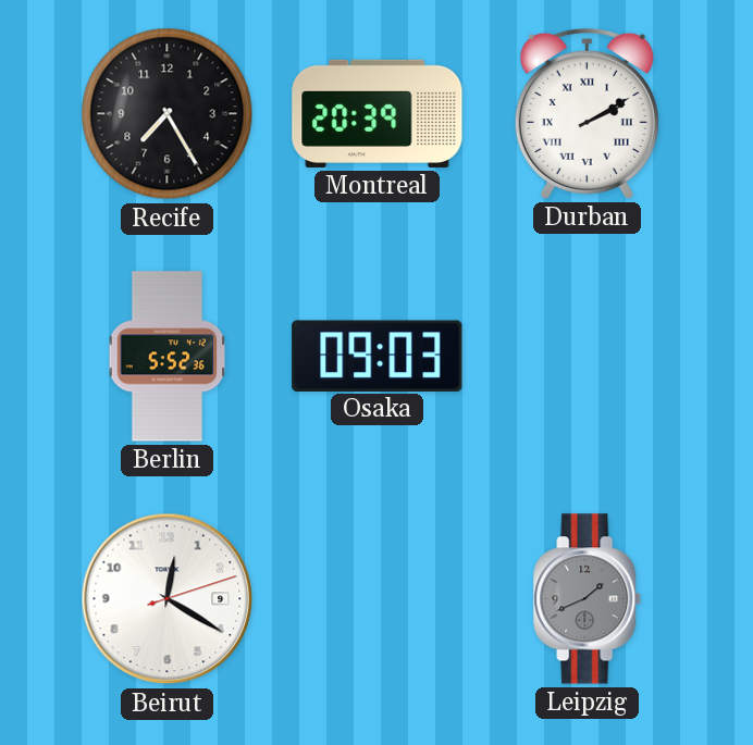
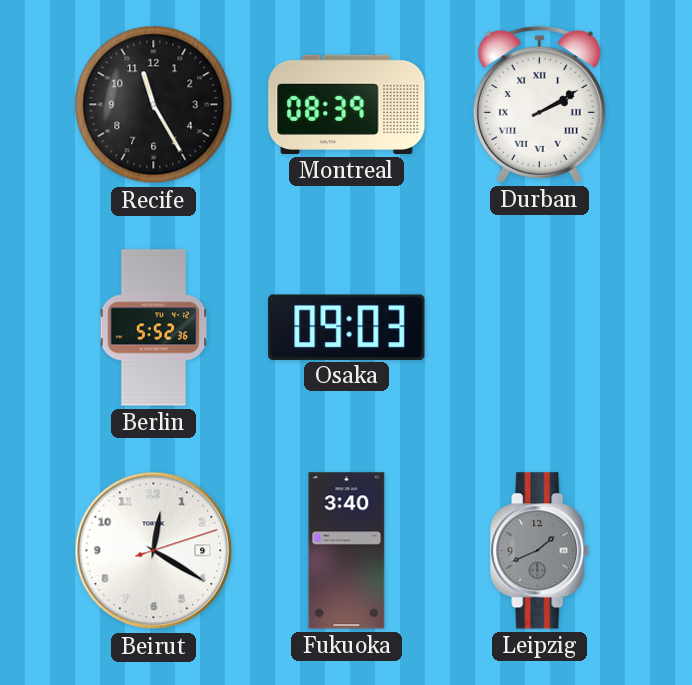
Recife: 7:25 -> 11:25
Montreal: 20:39 -> 08:39
Fukuoka: none -> 3:40
